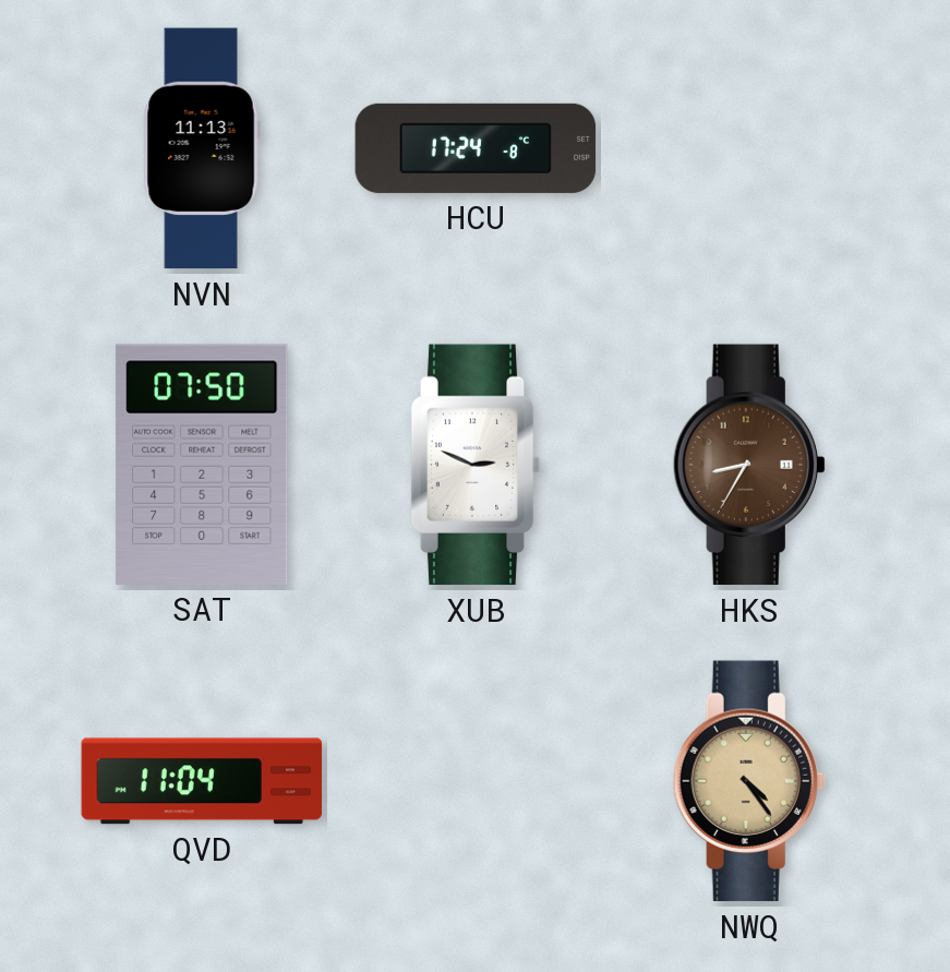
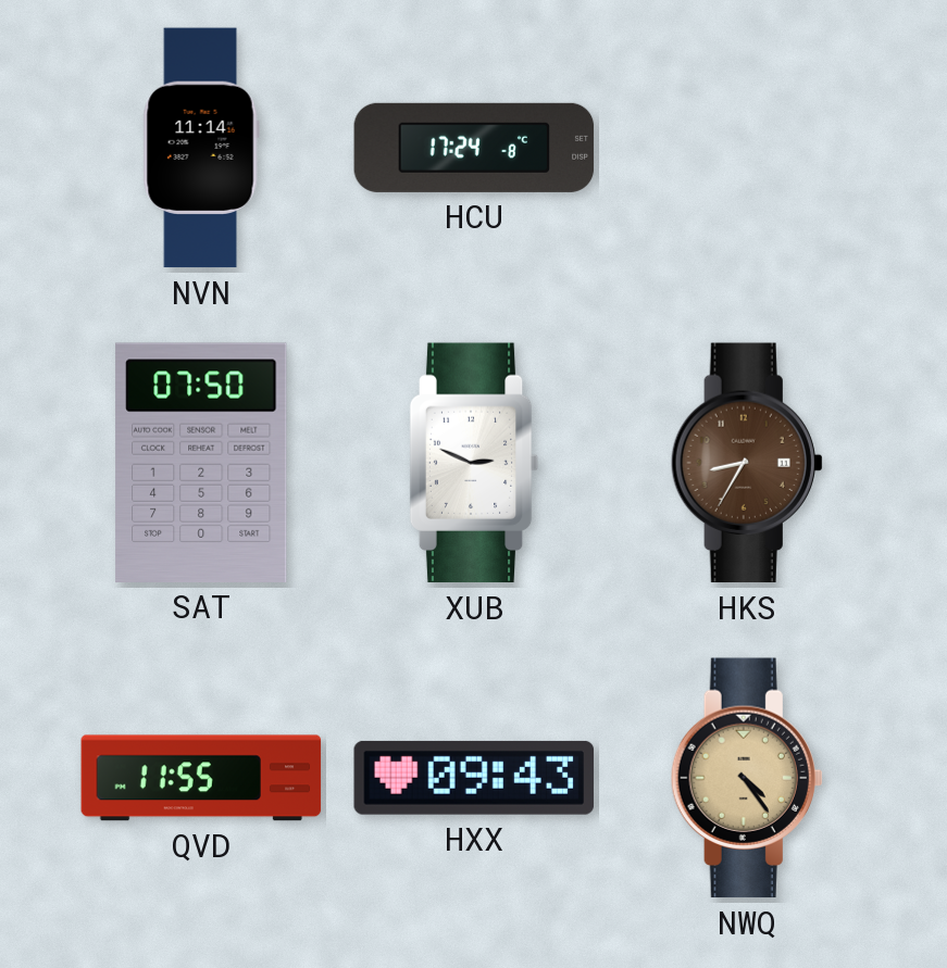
NVN: 11:13 -> 11:14
QVD: 11:04 -> 11:55
HXX: none -> 09:43
